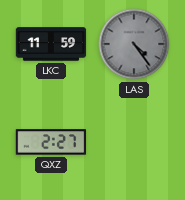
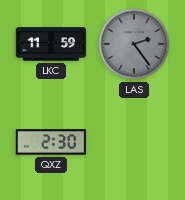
LAS: 4:24 -> 2:24
QXZ: 2:27 -> 2:30
